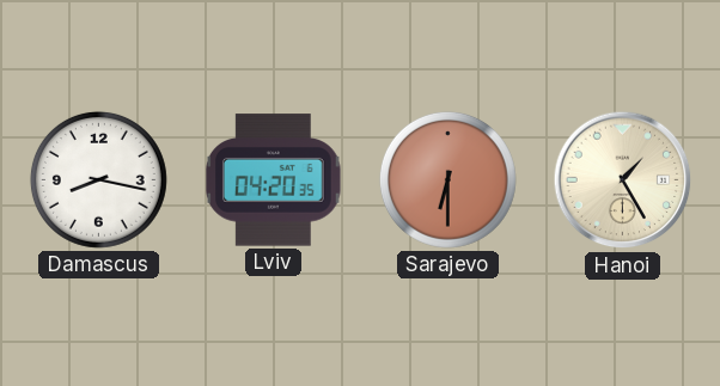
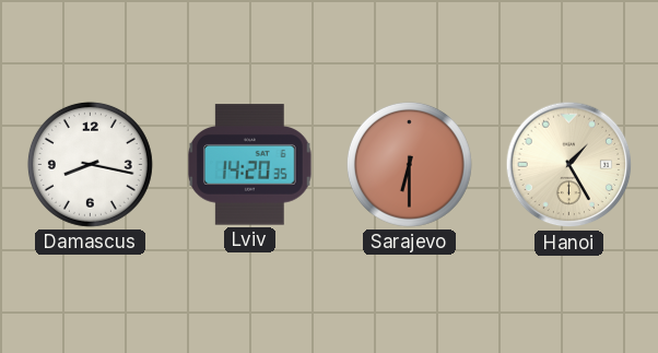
Lviv: 04:20 -> 14:20
